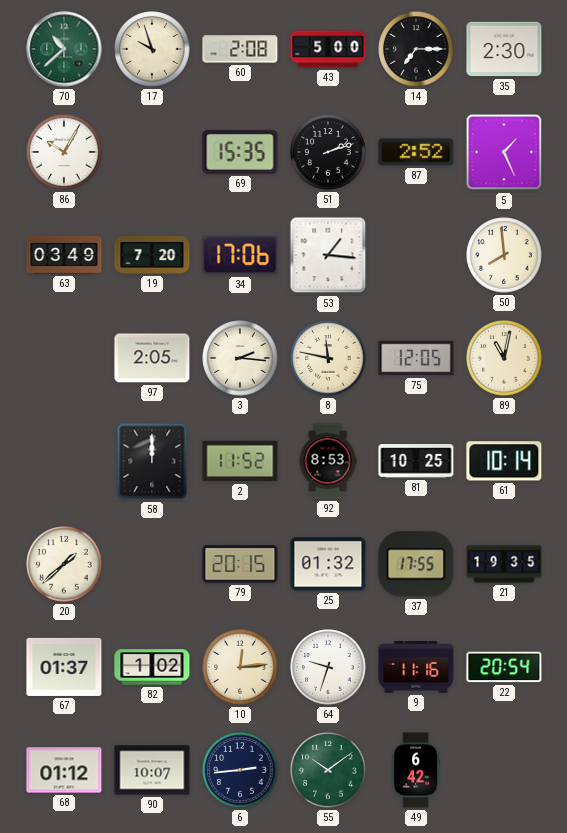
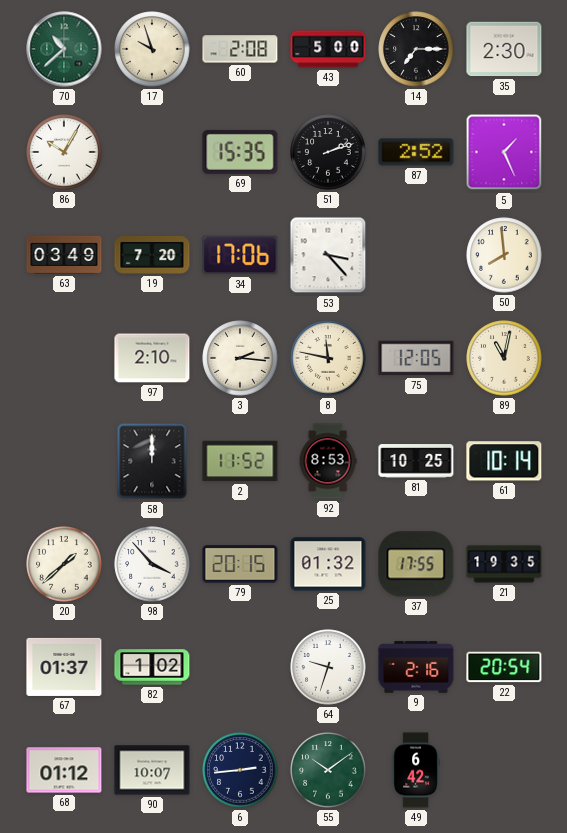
53: 1:16 -> 3:23
97: 2:05 -> 2:10
98: none -> 3:53
10: 12:14 -> none
9: 11:16 -> 2:16
